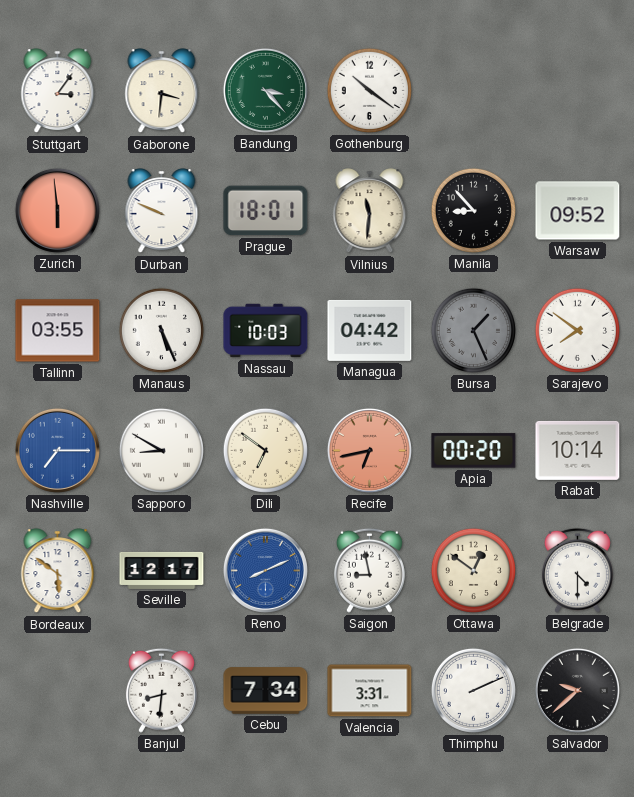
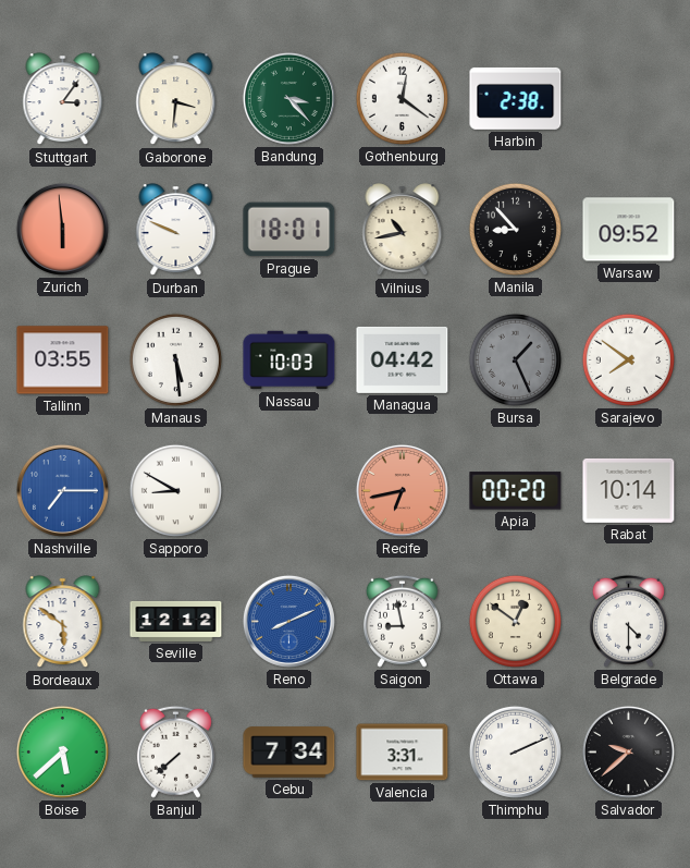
Gothenburg: 10:21 -> 12:21
Harbin: none -> 2:38
Vilnius: 11:31 -> 10:43
Manaus: 5:26 -> 5:29
Dili: 6:51 -> none
Seville: 12:17 -> 12:12
Boise: none -> 5:38
Banjul: 8:31 -> 7:38
